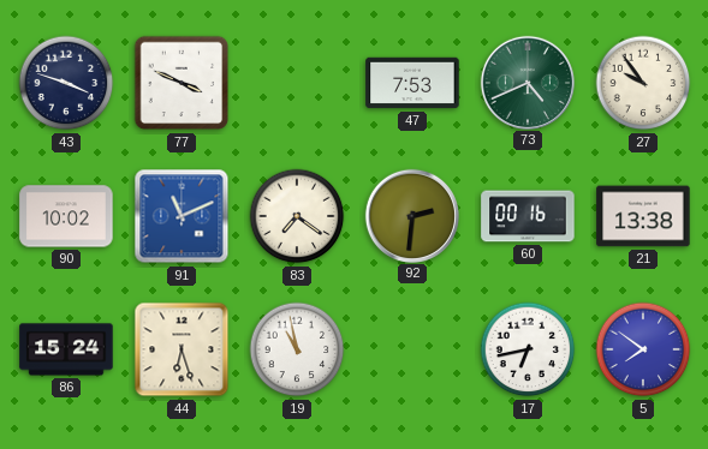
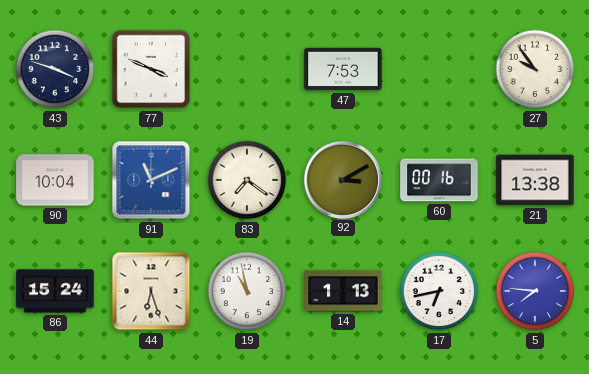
73: 4:41 -> none
90: 10:02 -> 10:04
92: 2:31 -> 3:10
14: none -> 1:13
5: 7:51 -> 7:46
